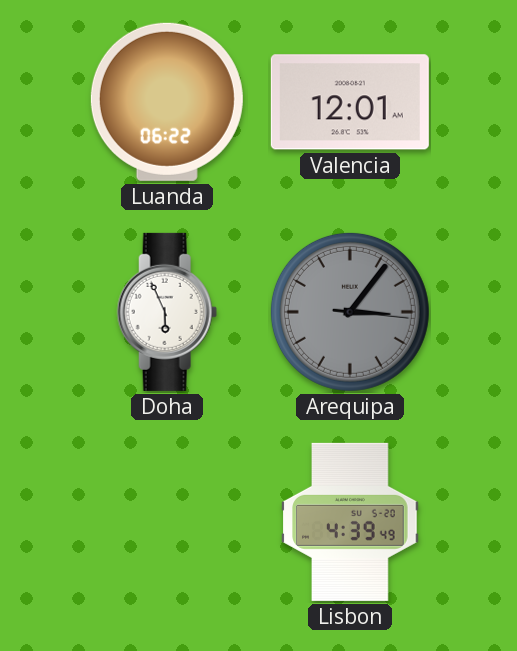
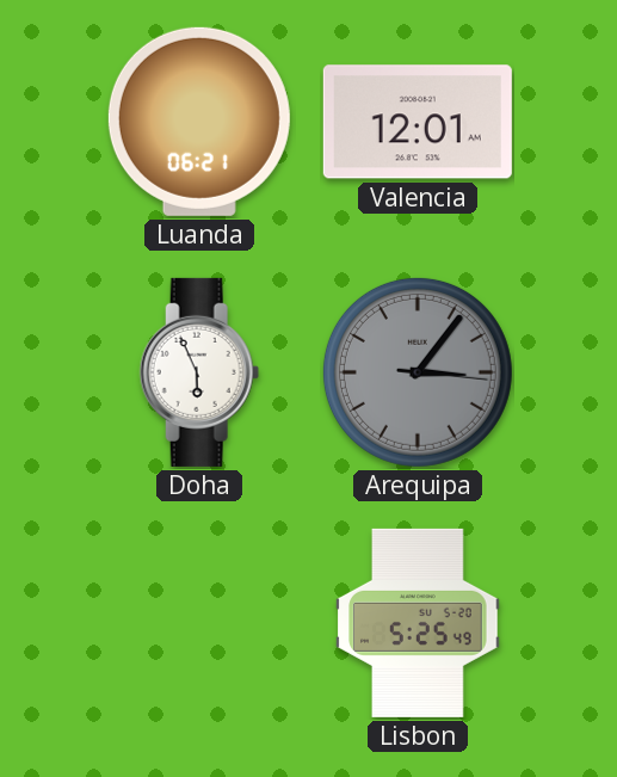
Luanda: 06:22 -> 06:21
Lisbon: 4:39 -> 5:25
